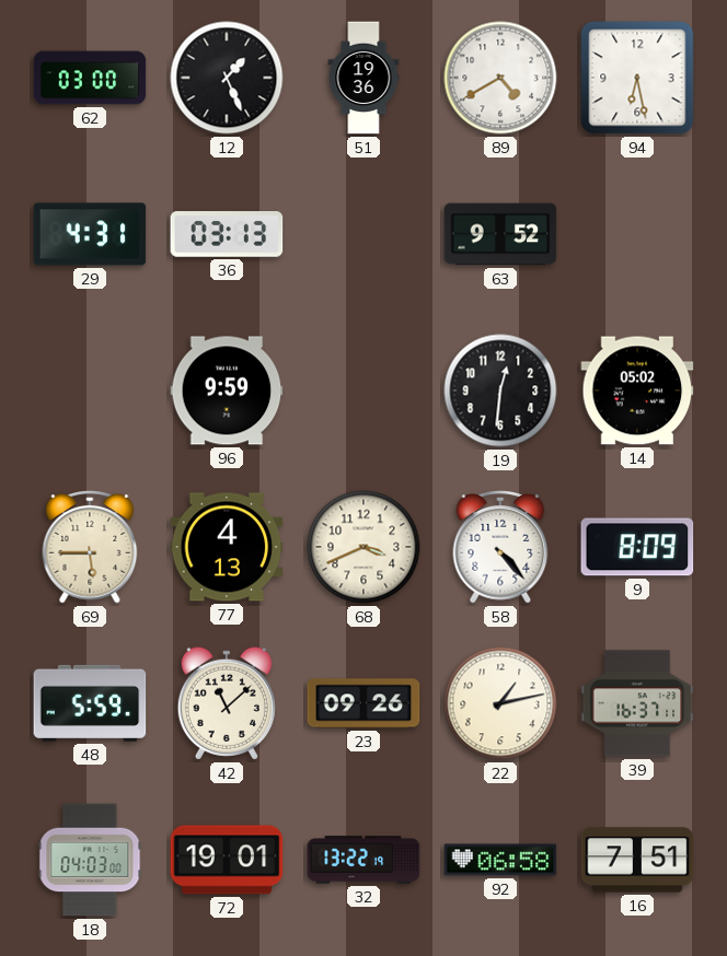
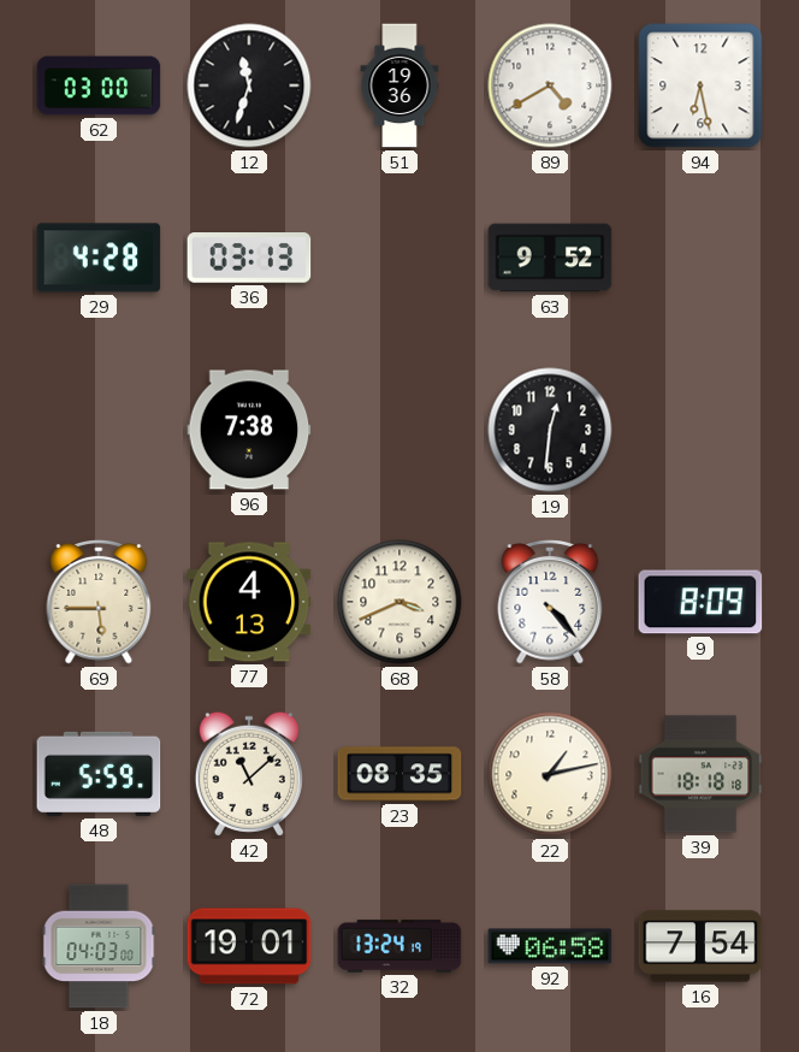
12: 1:26 -> 11:33
29: 4:31 -> 4:28
96: 9:59 -> 7:38
14: 05:02 -> none
23: 09:26 -> 08:35
39: 16:37 -> 18:18
32: 13:22 -> 13:24
16: 7:51 -> 7:54
